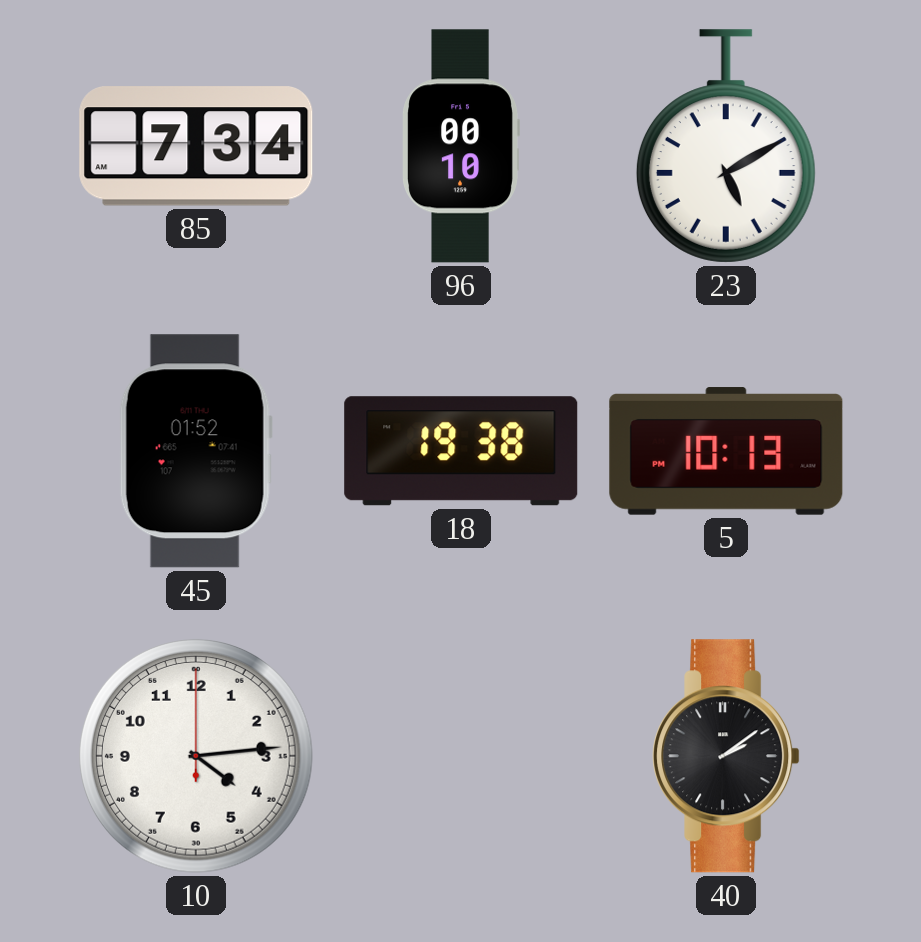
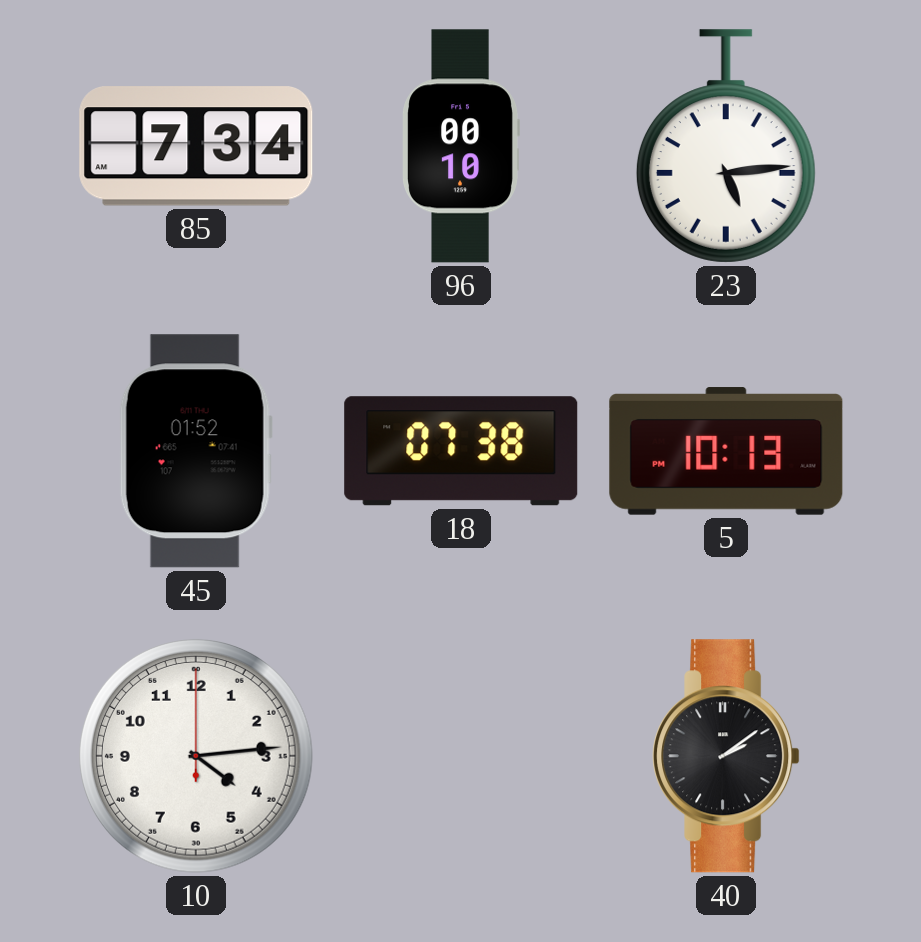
23: 5:10 -> 5:14
18: 19:38 -> 07:38
